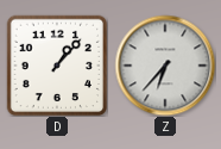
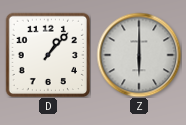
Z: 6:37 -> 6:00
